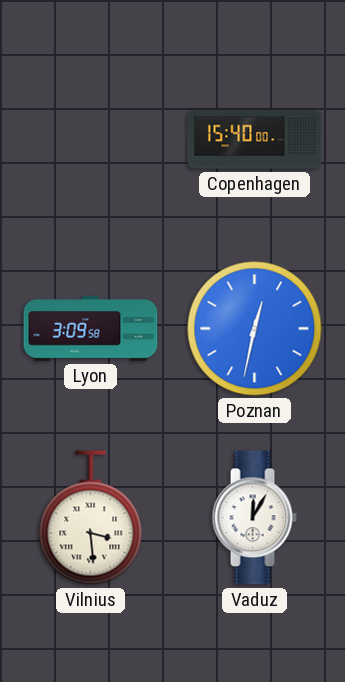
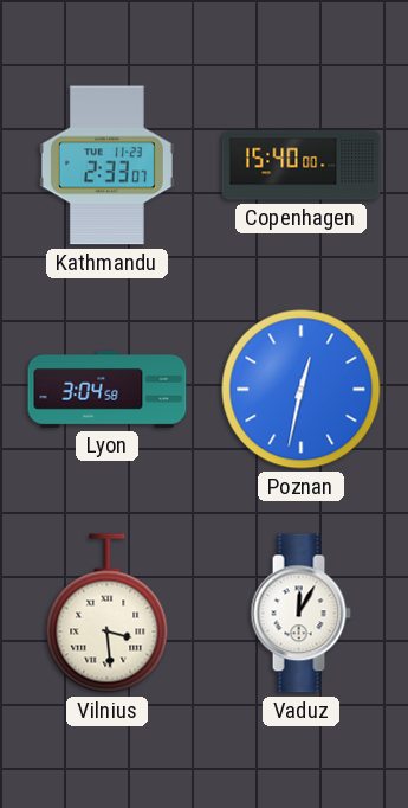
Kathmandu: none -> 2:33
Lyon: 3:09 -> 3:04
